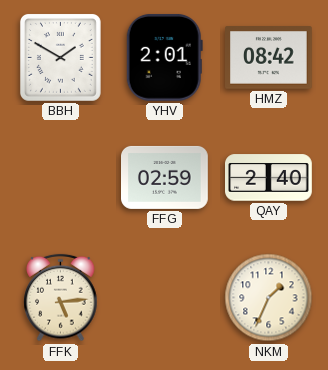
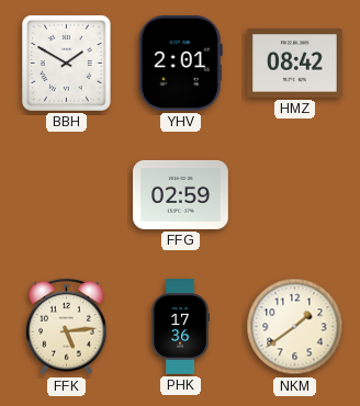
QAY: 2:40 -> none
PHK: none -> 17:36
NKM: 1:34 -> 1:39
